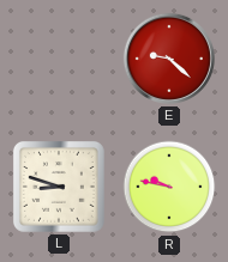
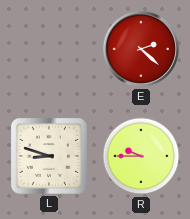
E: 9:22 -> 2:22
R: 9:47 -> 9:45
